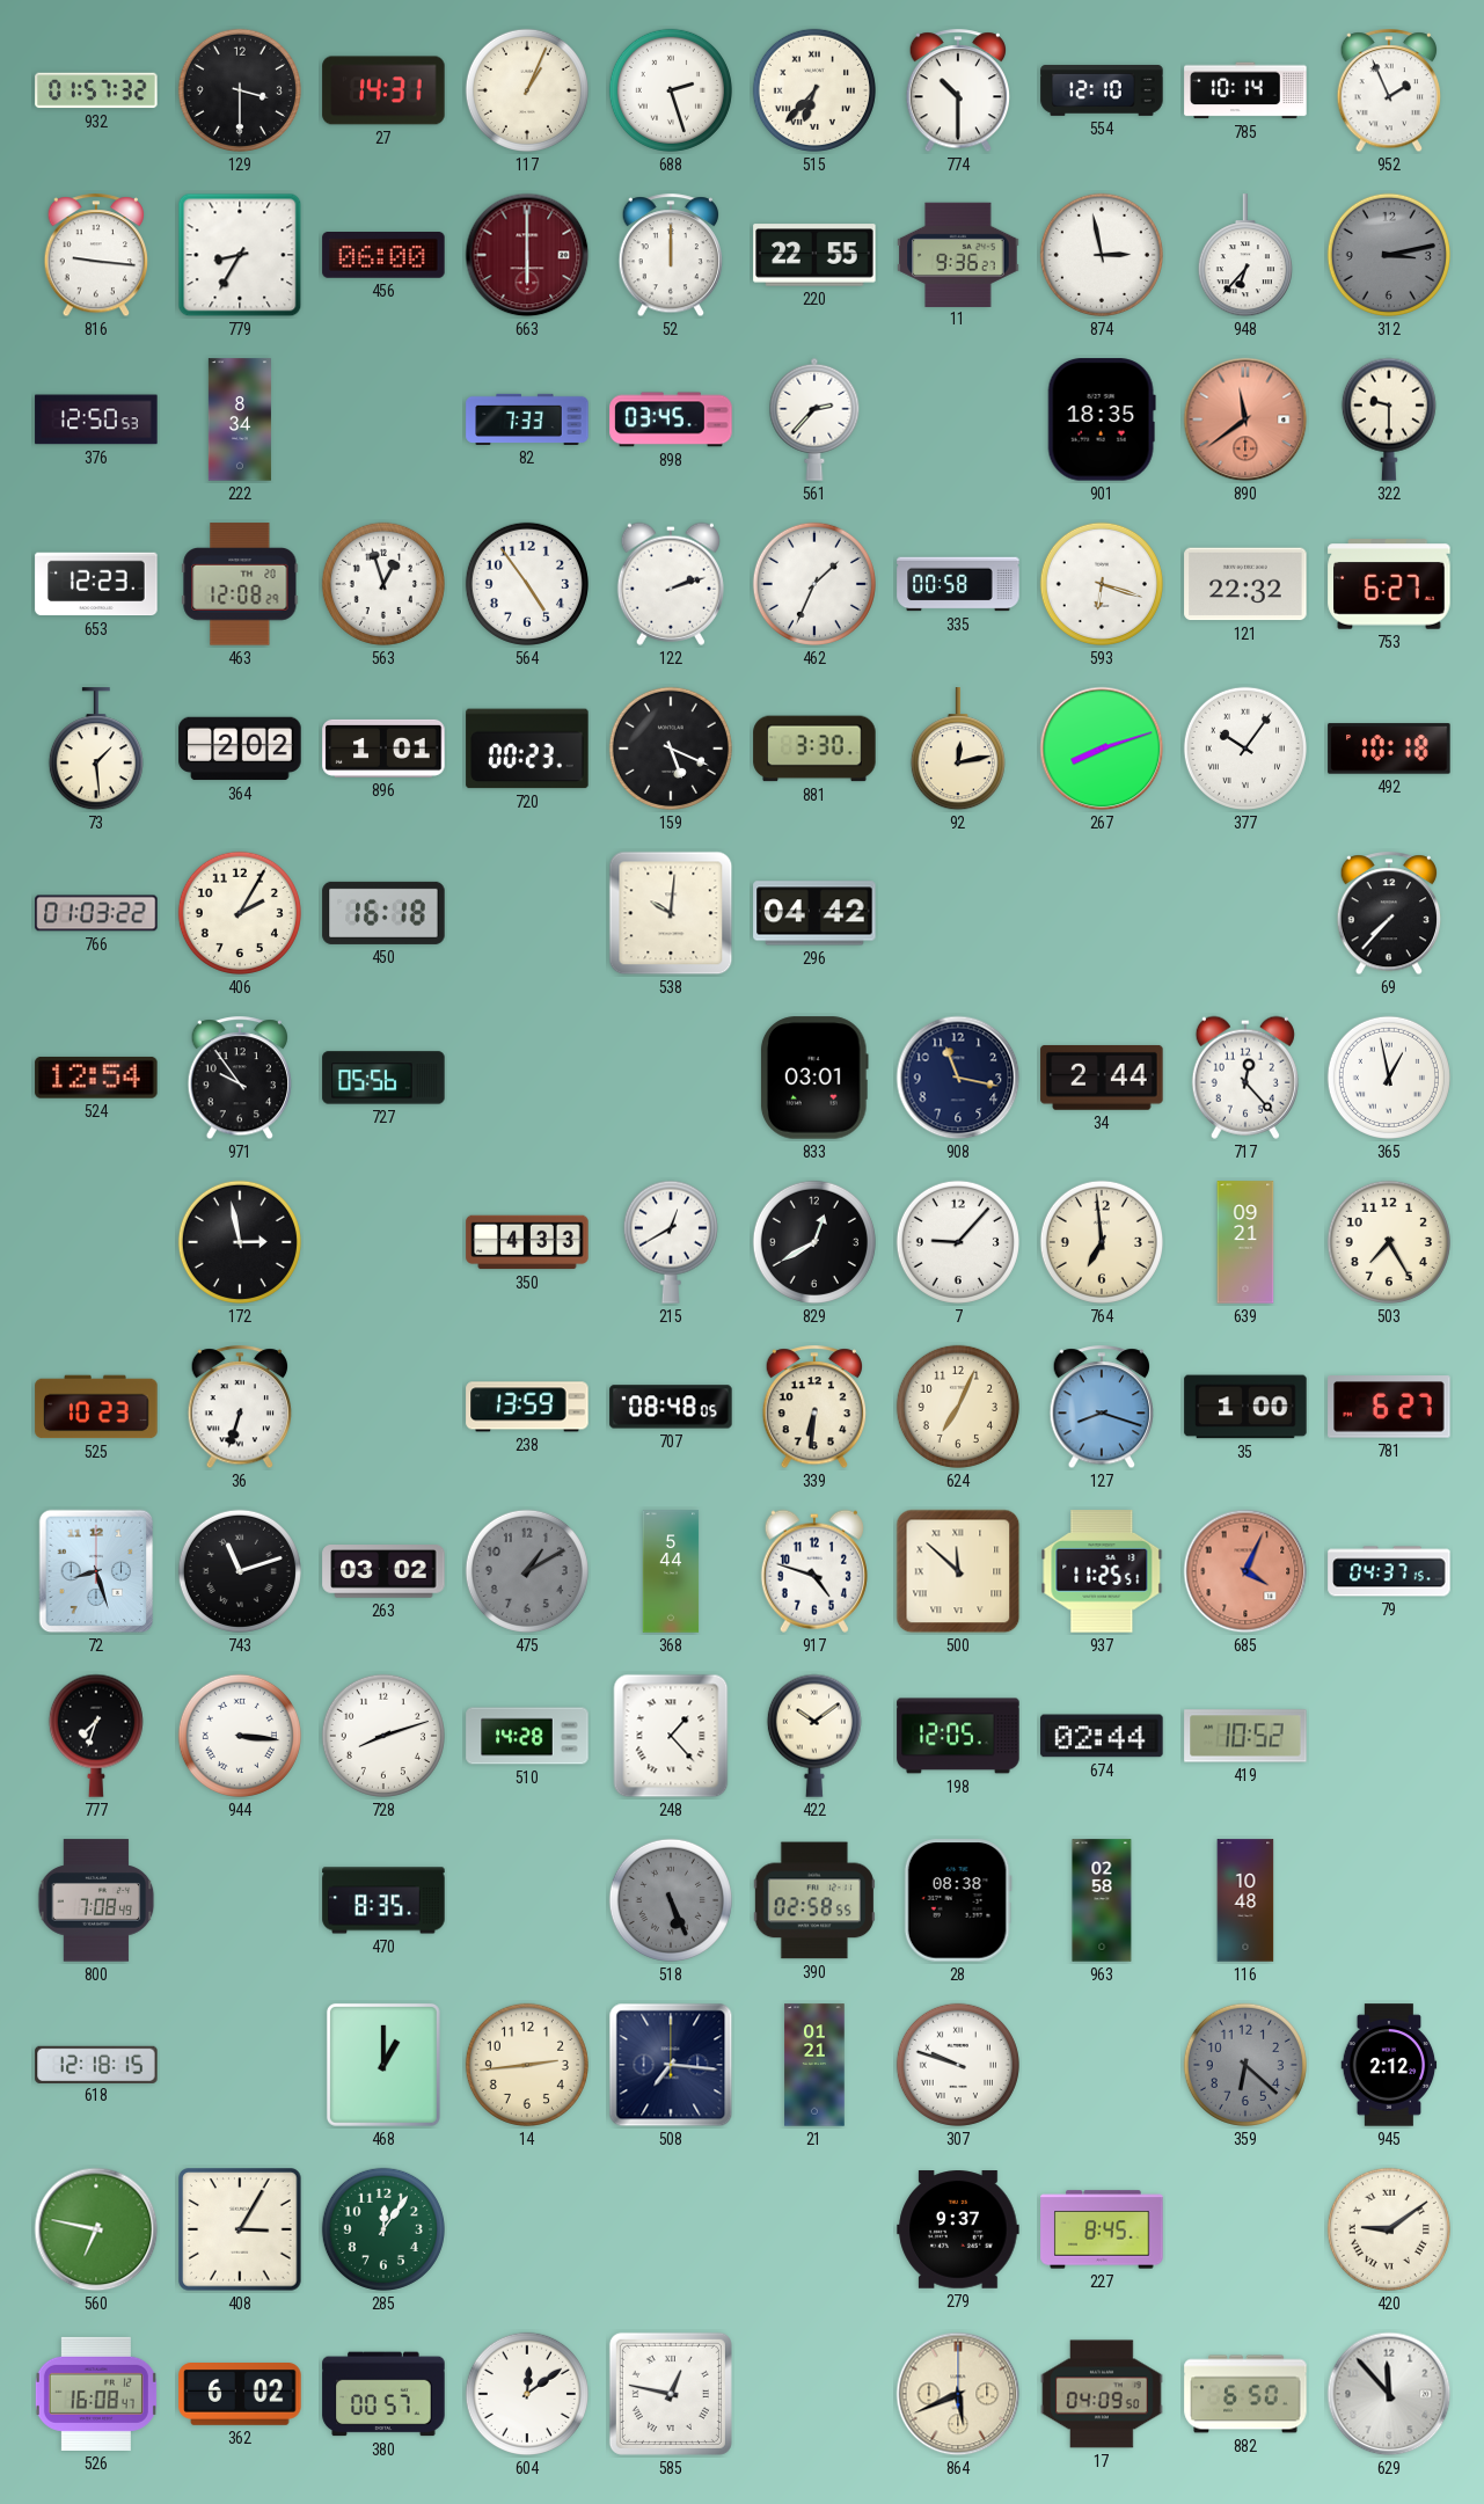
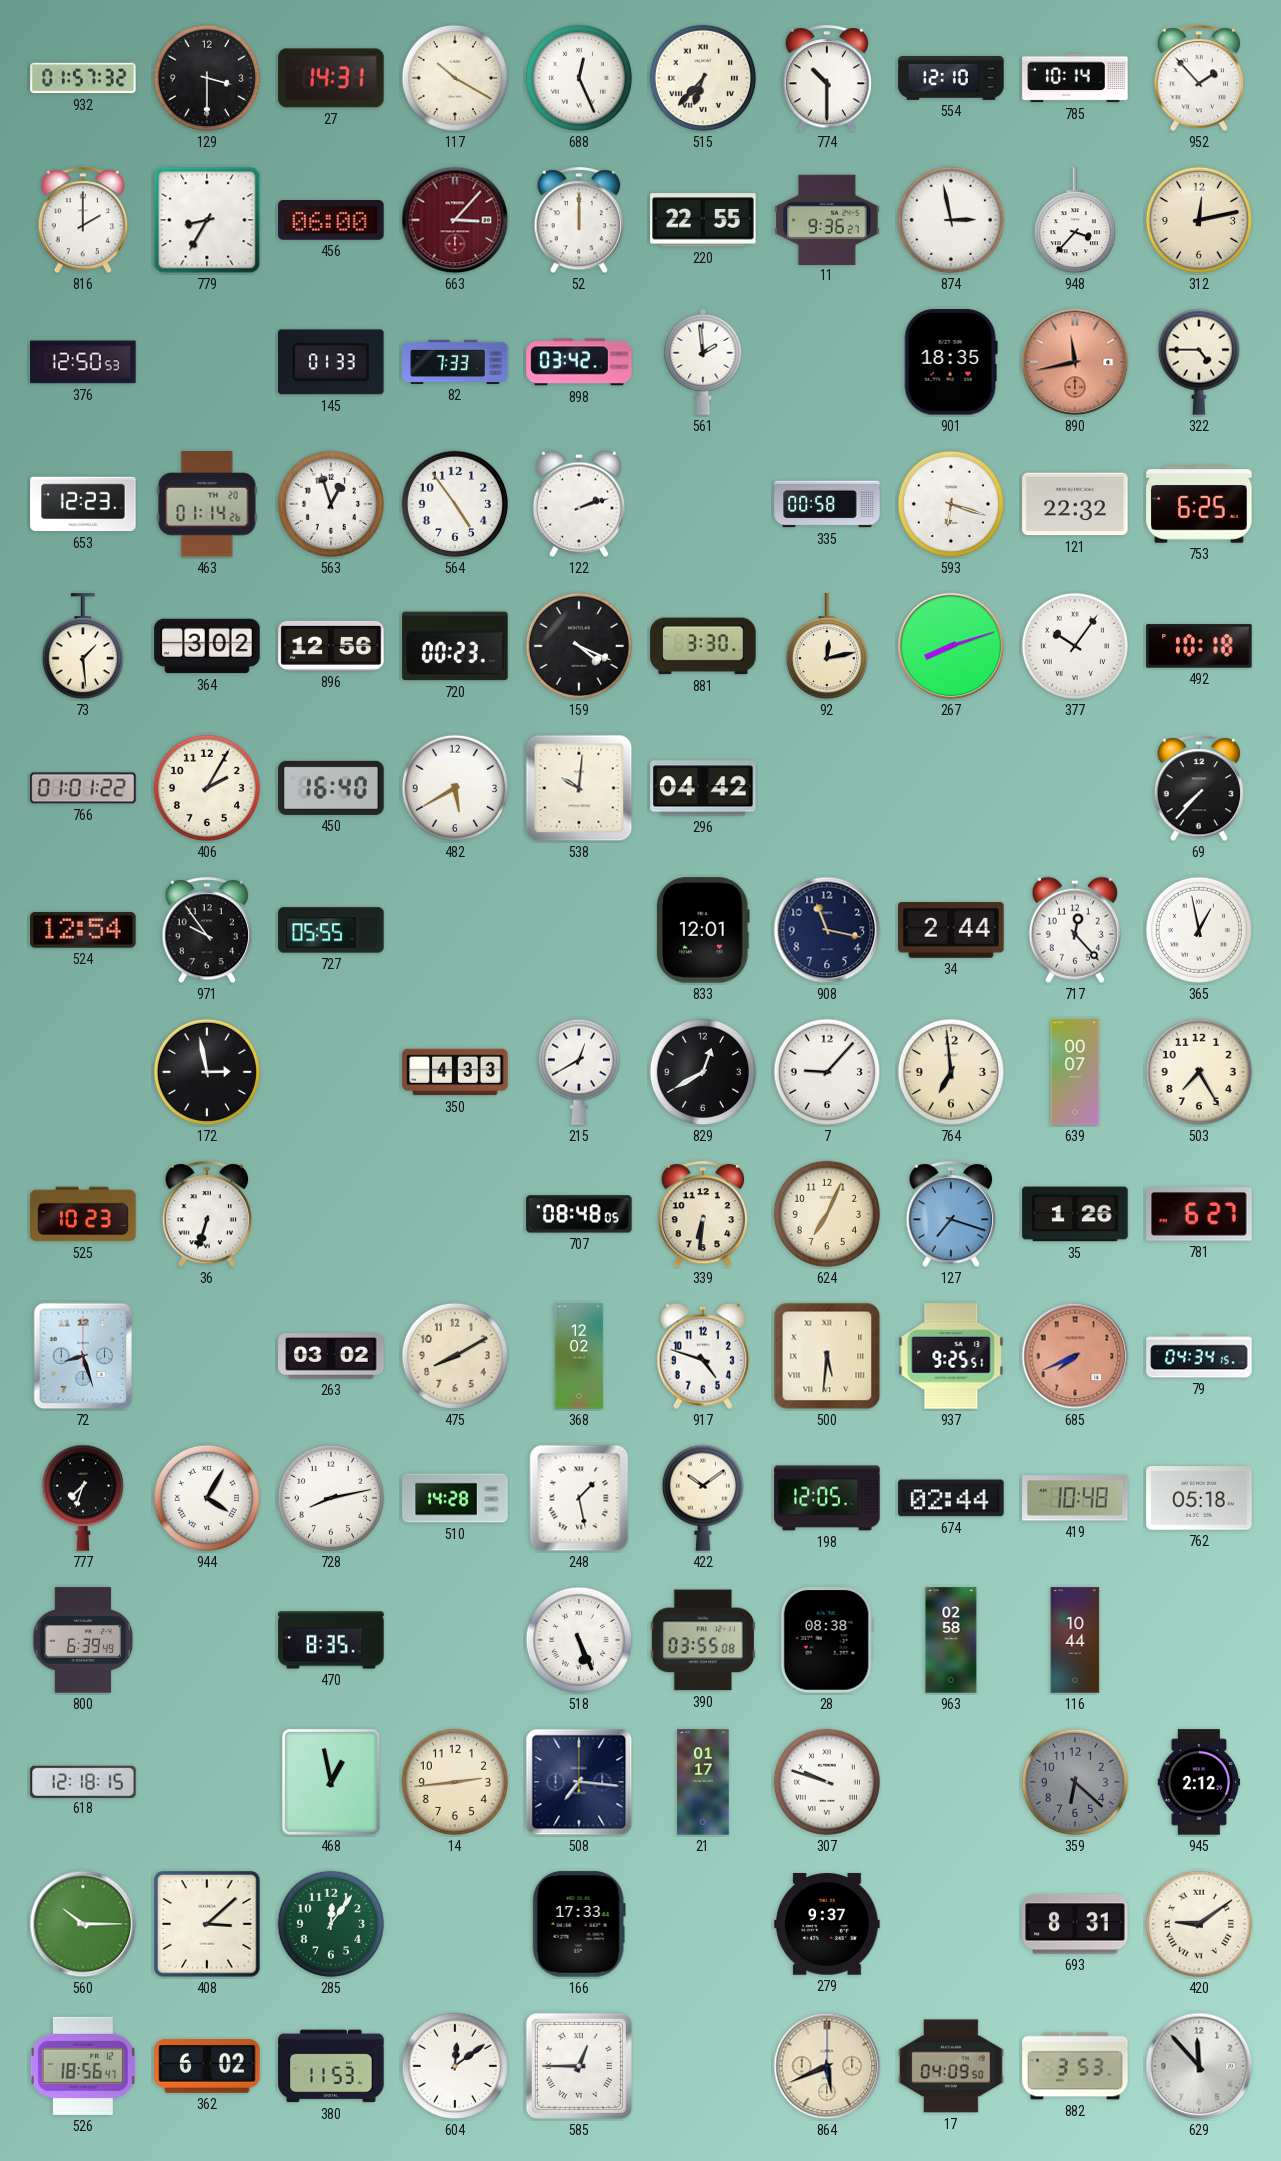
117: 1:04 -> 10:20
688: 2:27 -> 12:26
952: 1:56 -> 1:53
816: 9:16 -> 2:00
663: 6:00 -> 3:07
948: 6:37 -> 3:37
312: 3:13 -> 12:13
312 dial: grey -> cream
222: 8:34 -> none
145: none -> 01:33
898: 03:45 -> 03:42
561: 2:37 -> 1:59
890: 11:39 -> 11:43
322: 9:30 -> 4:45
463: 12:08 -> 01:14
462: 1:34 -> none
753: 6:27 -> 6:25
364: 2:02 -> 3:02
896: 1:01 -> 12:56
159: 5:19 -> 4:19
766: 01:03 -> 01:01
450: 16:18 -> 16:40
482: none -> 5:40
727: 05:56 -> 05:55
833: 03:01 -> 12:01
639: 09:21 -> 00:07
238: 13:59 -> none
127: 8:18 -> 7:18
35: 1:00 -> 1:26
743: 11:12 -> none
475: 1:10 -> 8:10
475 dial: grey -> cream
368: 5:44 -> 12:02
500: 11:52 -> 5:31
937: 11:25 -> 9:25
685: 4:04 -> 7:41
79: 04:37 -> 04:34
944: 3:16 -> 4:05
728: 8:12 -> 8:13
248: 1:23 -> 1:28
419: 10:52 -> 10:48
762: none -> 05:18
800: 7:08 -> 6:39
518 dial: grey -> white
390: 02:58 -> 03:55
116: 10:48 -> 10:44
468: 1:00 -> 12:58
21: 01:21 -> 01:17
560: 6:47 -> 10:15
408: 3:05 -> 3:08
166: none -> 17:33
227: 8:45 -> none
693: none -> 8:31
526: 16:08 -> 18:56
380: 00:57 -> 11:53
585: 12:47 -> 12:45
882: 6:50 -> 3:53
